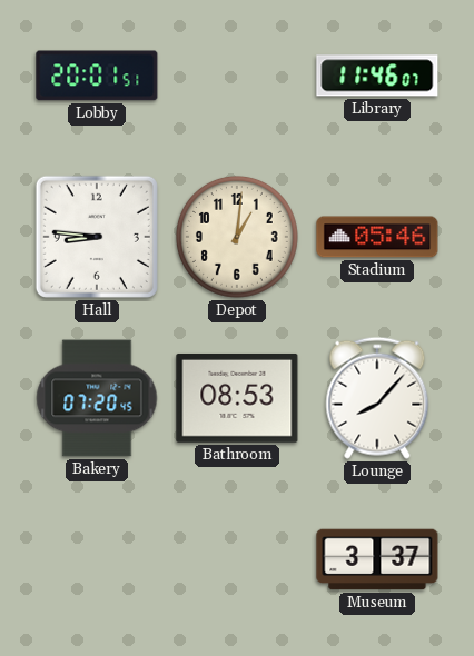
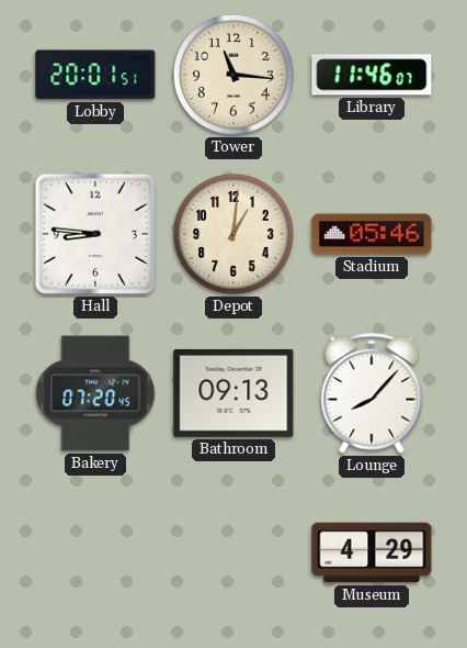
Tower: none -> 11:16
Bathroom: 08:53 -> 09:13
Museum: 3:37 -> 4:29
